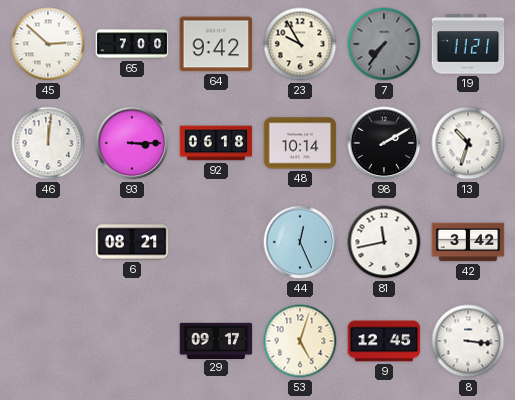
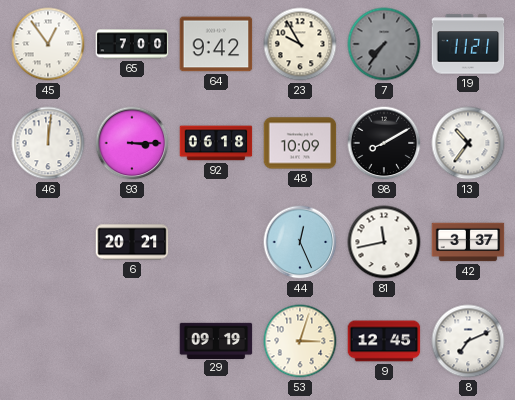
45: 2:52 -> 12:54
48: 10:14 -> 10:09
98: 2:10 -> 8:10
13: 10:33 -> 10:36
6: 08:21 -> 20:21
42: 3:42 -> 3:37
29: 09:17 -> 09:19
53: 5:03 -> 3:03
8: 3:16 -> 7:11
